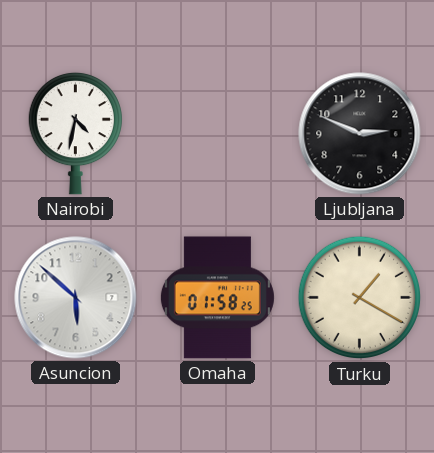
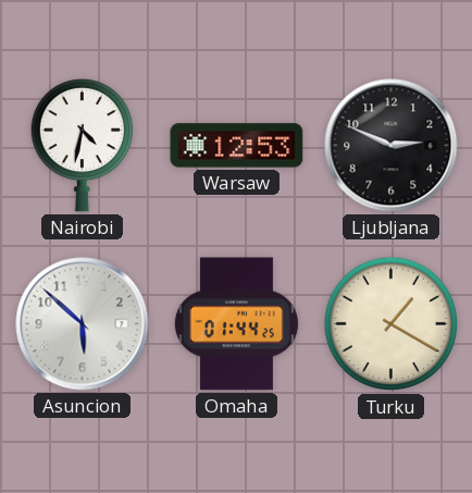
Warsaw: none -> 12:53
Omaha: 01:58 -> 01:44
